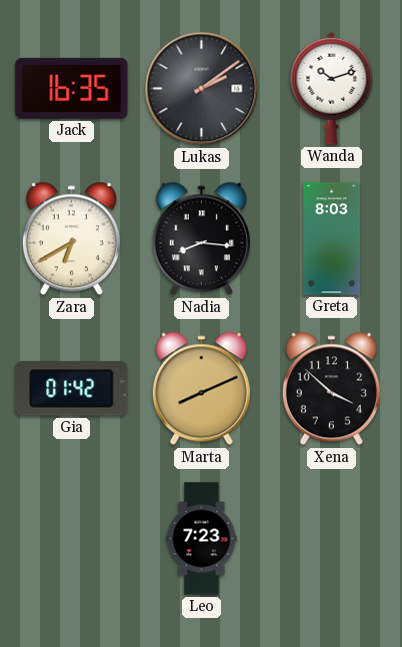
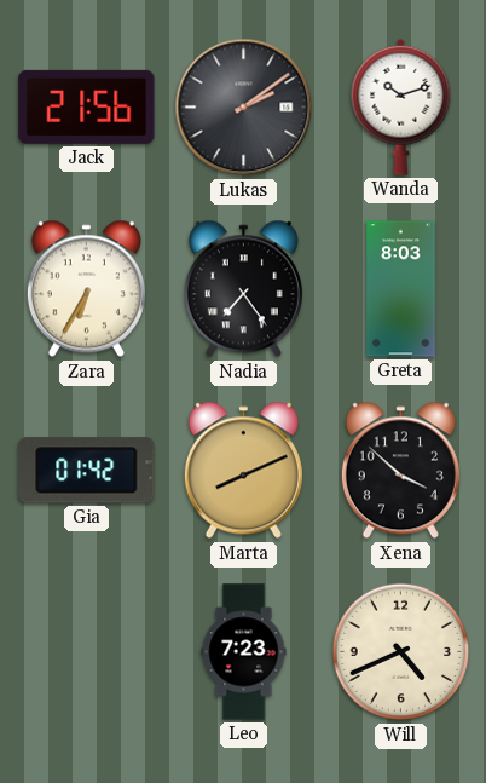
Jack: 16:35 -> 21:56
Zara: 6:40 -> 6:35
Nadia: 8:16 -> 7:24
Will: none -> 4:41
